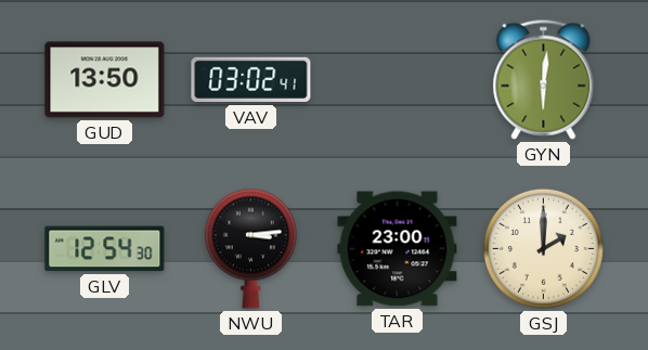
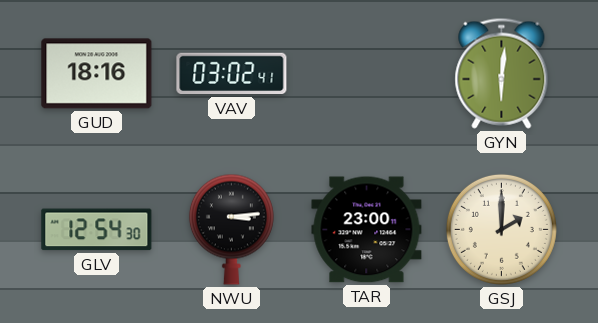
GUD: 13:50 -> 18:16
